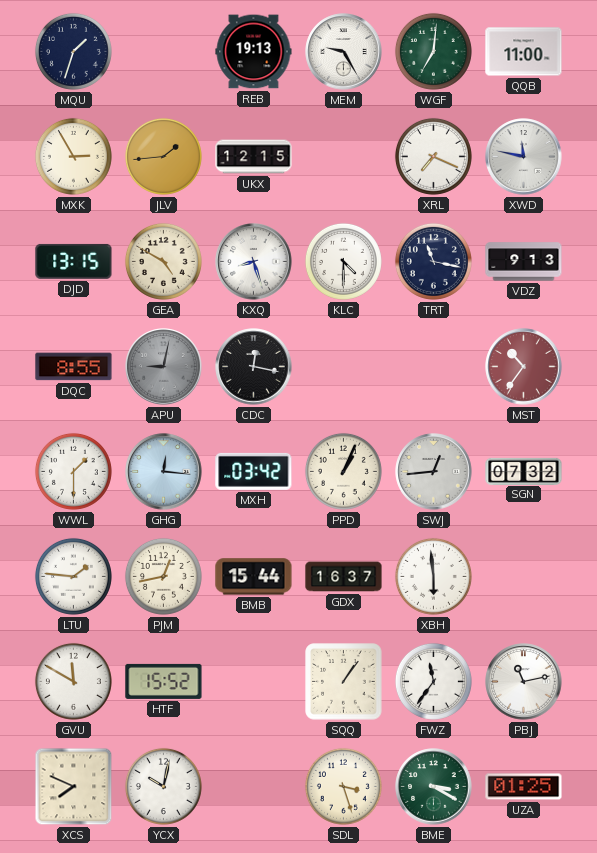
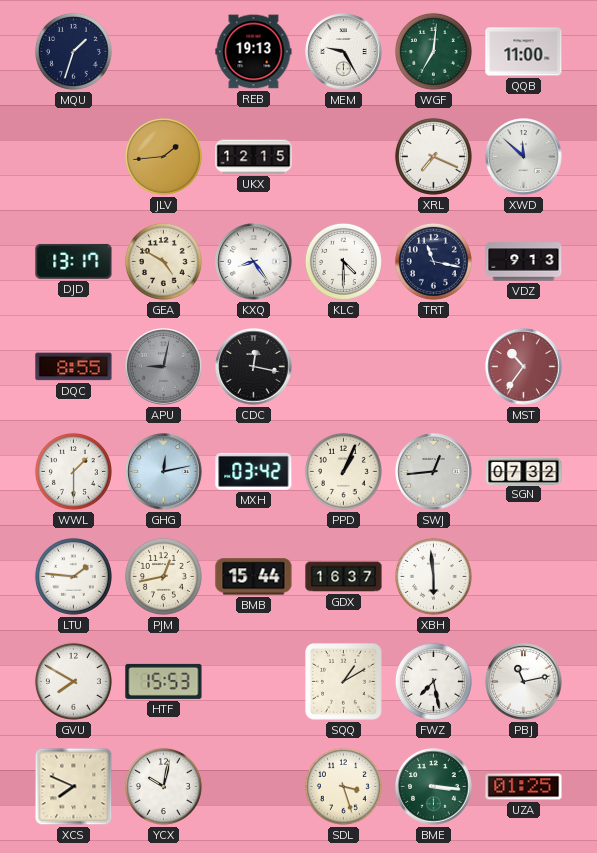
MXK: 2:55 -> none
XWD: 11:47 -> 11:52
DJD: 13:15 -> 13:17
KXQ: 8:27 -> 8:24
GHG: 12:16 -> 12:13
GVU: 11:50 -> 7:50
HTF: 15:52 -> 15:53
SQQ: 1:06 -> 1:10
FWZ: 11:36 -> 7:28
BME: 3:20 -> 3:16
